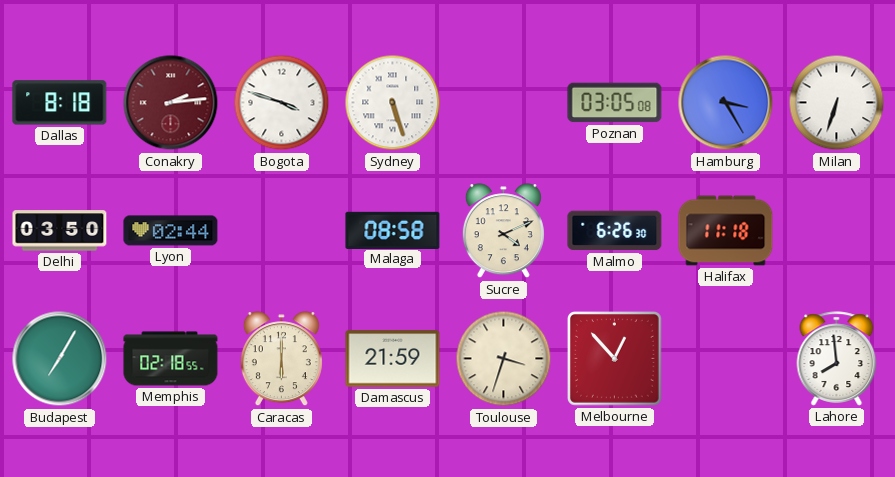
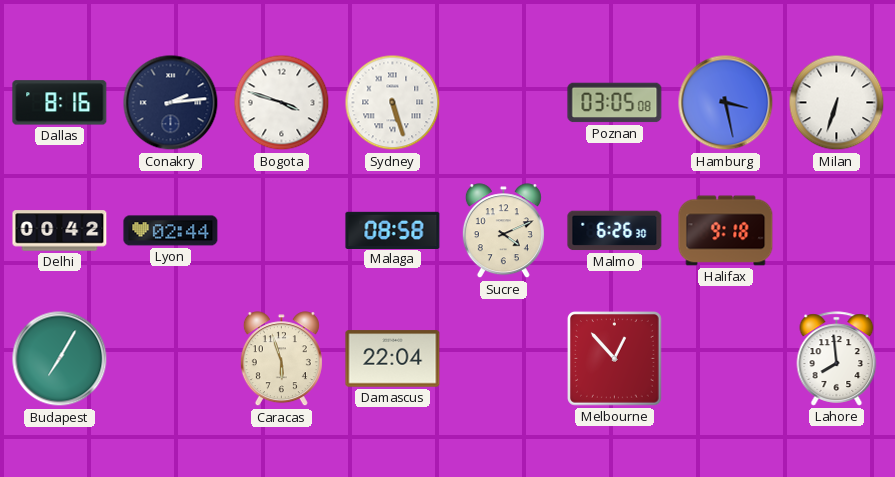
Dallas: 8:18 -> 8:16
Conakry dial: burgundy -> navy
Hamburg: 3:25 -> 3:28
Delhi: 03:50 -> 00:42
Halifax: 11:18 -> 9:18
Memphis: 02:18 -> none
Caracas: 6:00 -> 5:57
Damascus: 21:59 -> 22:04
Toulouse: 3:33 -> none
